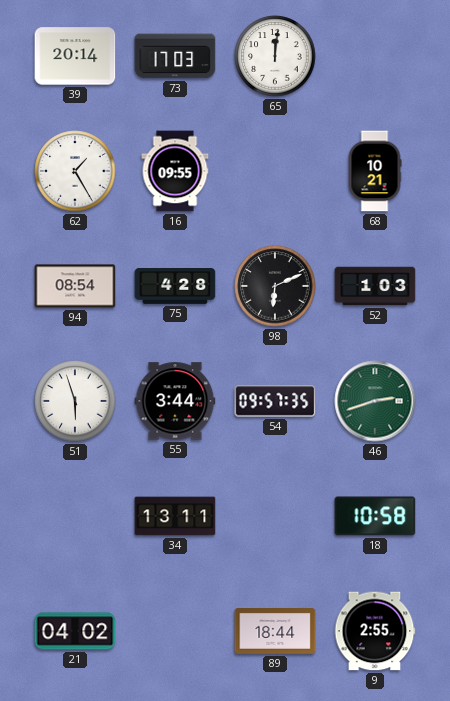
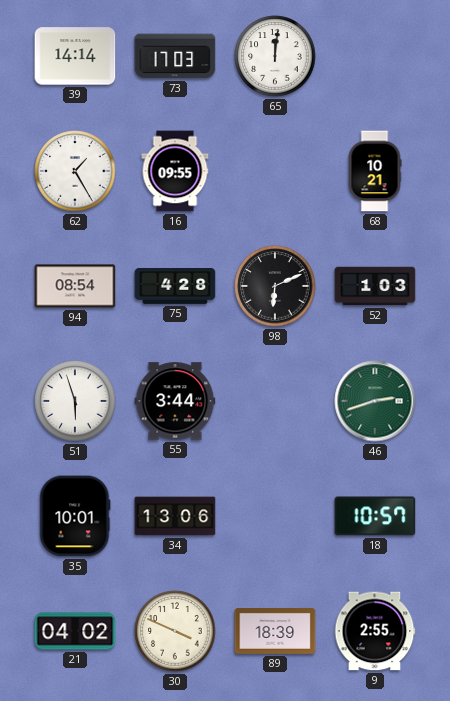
39: 20:14 -> 14:14
54: 09:57 -> none
35: none -> 10:01
34: 13:11 -> 13:06
18: 10:58 -> 10:57
30: none -> 3:49
89: 18:44 -> 18:39
